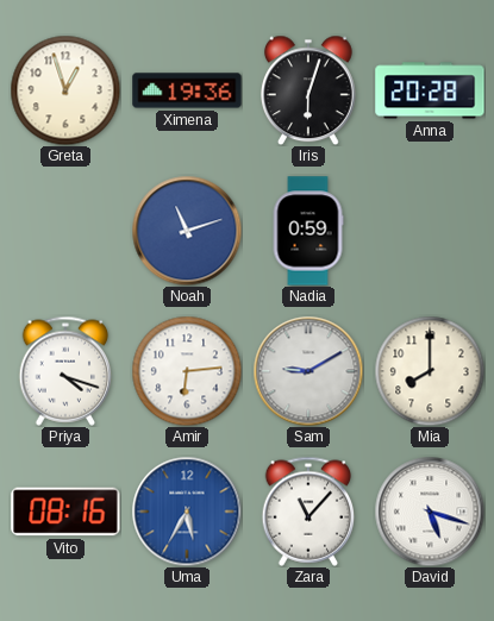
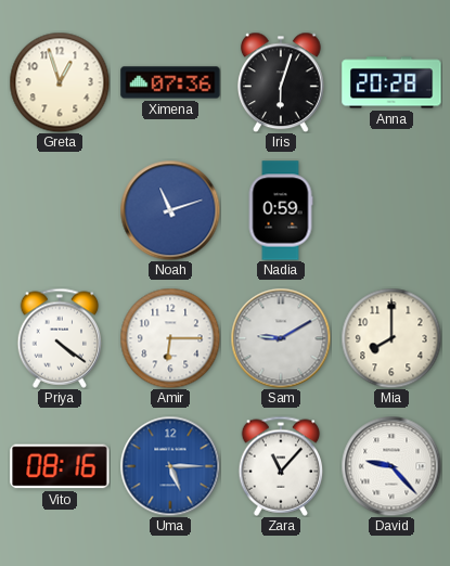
Ximena: 19:36 -> 07:36
Priya: 4:18 -> 4:21
Amir: 6:14 -> 6:15
Uma: 5:35 -> 5:15
David: 5:18 -> 9:23
